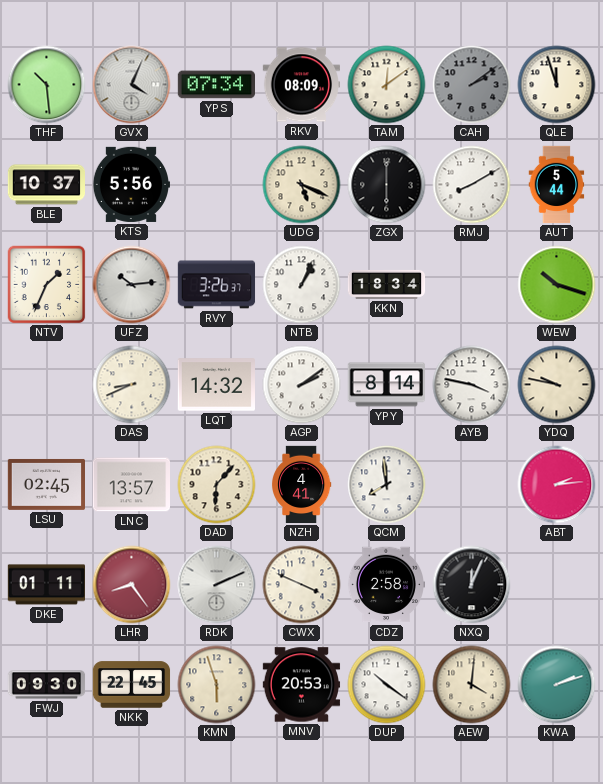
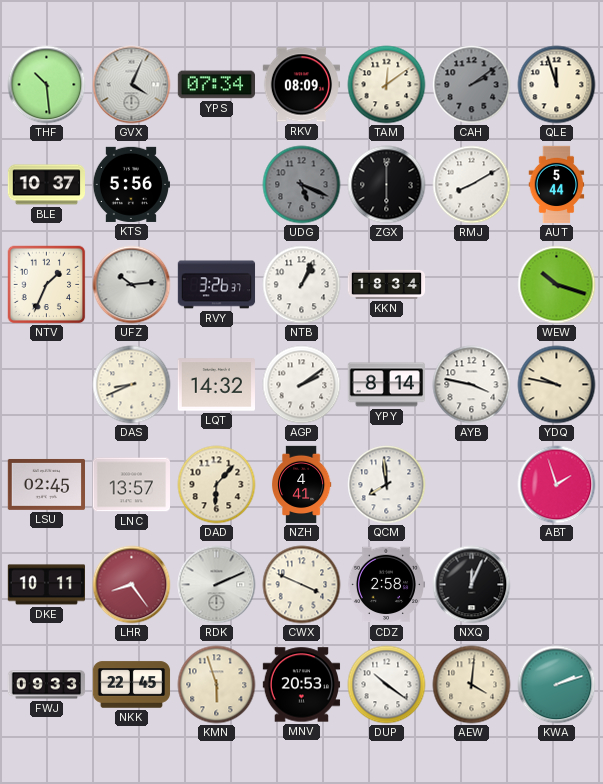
UDG dial: cream -> grey
ABT: 2:14 -> 1:57
DKE: 01:11 -> 10:11
FWJ: 09:30 -> 09:33
